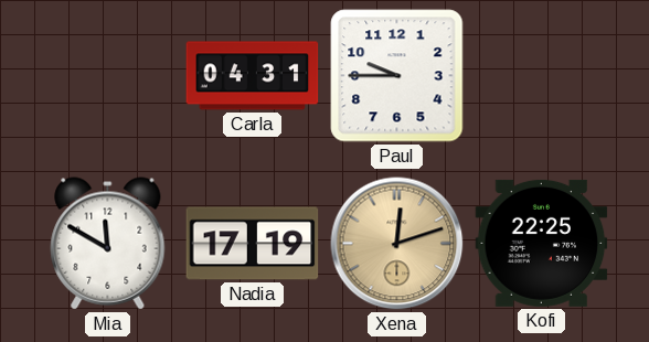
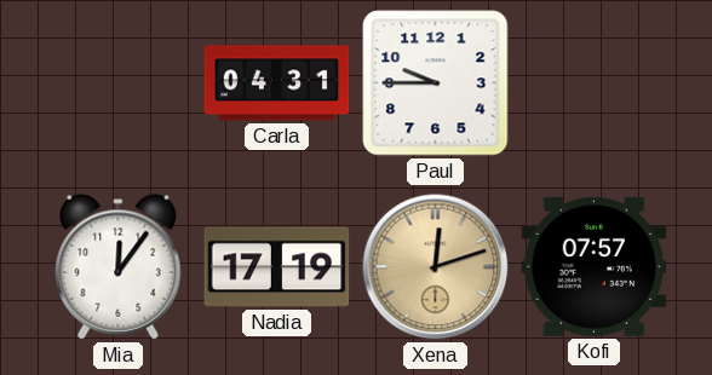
Mia: 11:50 -> 12:06
Kofi: 22:25 -> 07:57
